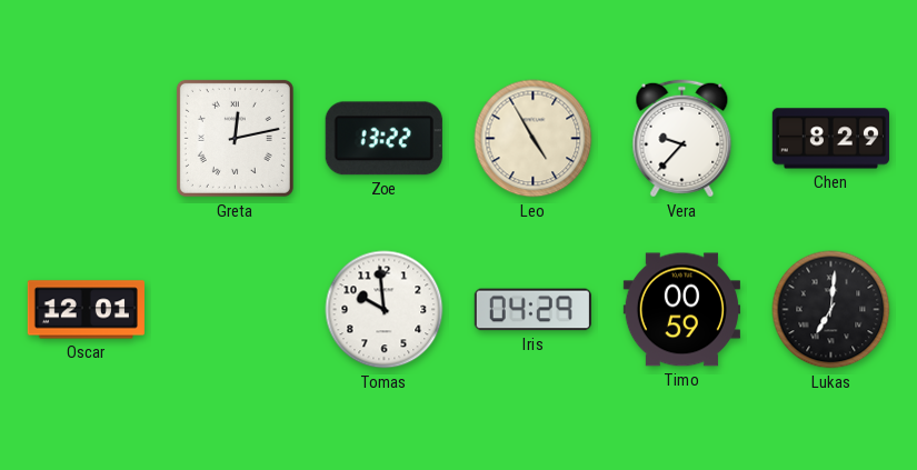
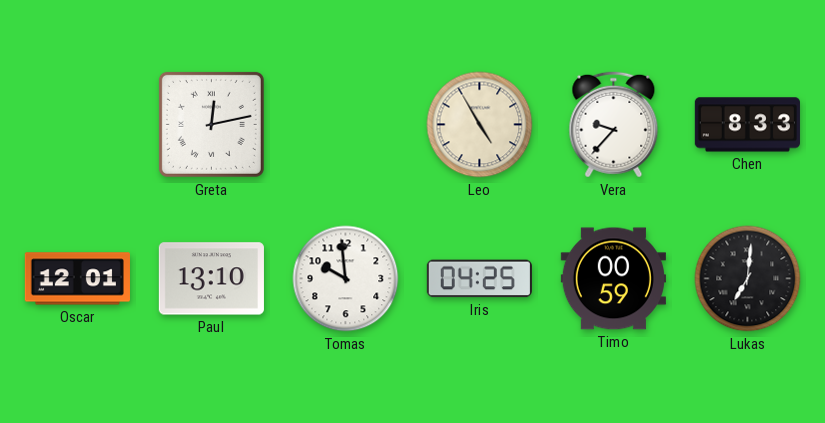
Zoe: 13:22 -> none
Chen: 8:29 -> 8:33
Paul: none -> 13:10
Iris: 04:29 -> 04:25
